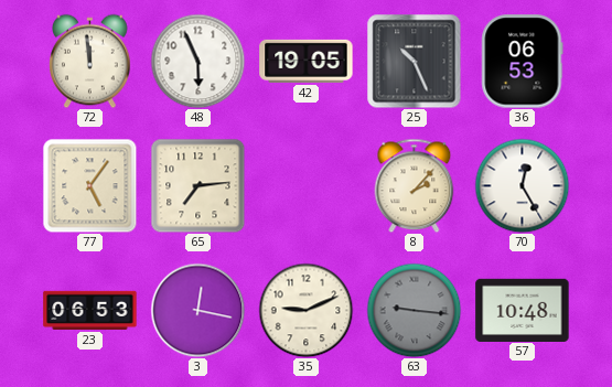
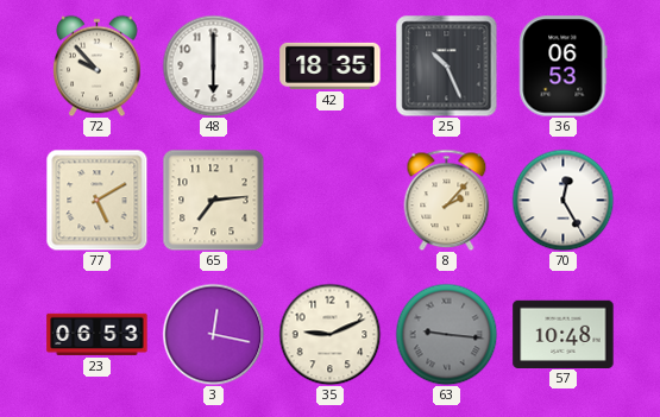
72: 11:59 -> 9:53
48: 5:56 -> 6:00
42: 19:05 -> 18:35
77: 5:06 -> 5:10
